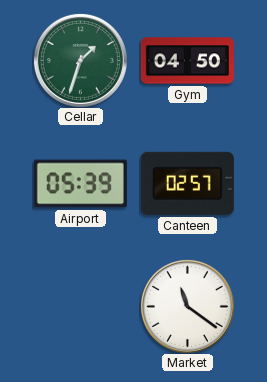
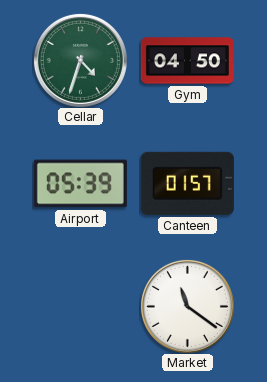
Cellar: 1:33 -> 4:33
Canteen: 02:57 -> 01:57
